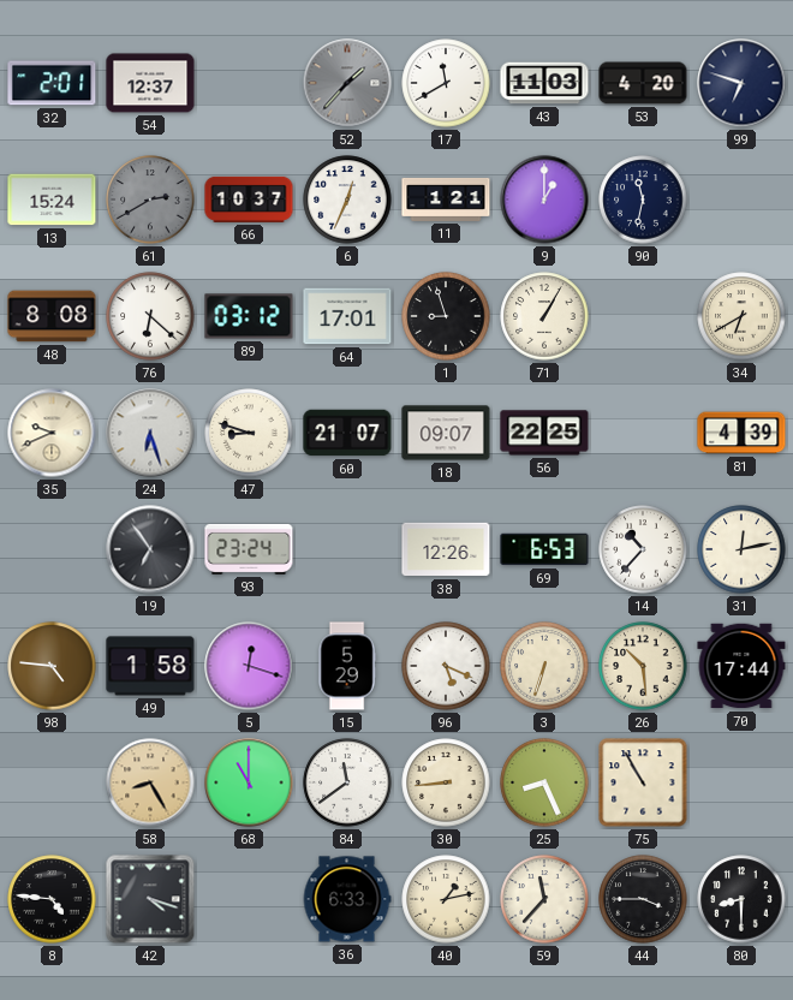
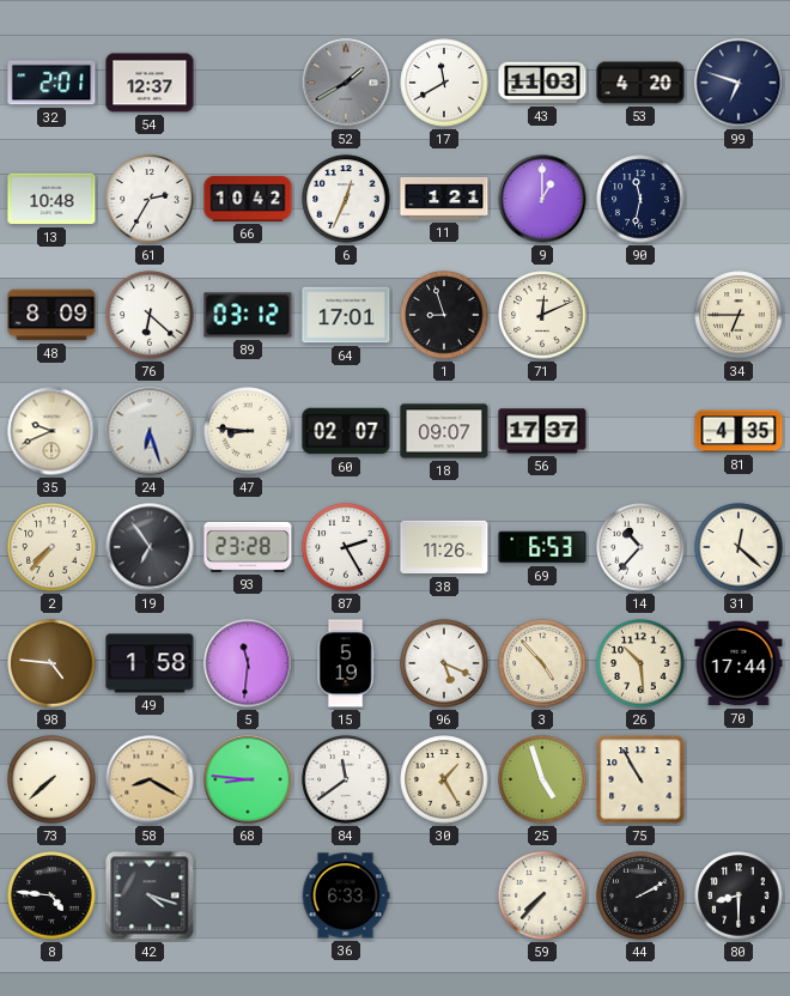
52: 1:37 -> 1:40
13: 15:24 -> 10:48
61: 2:40 -> 2:35
61 dial: grey -> white
66: 10:37 -> 10:42
48: 8:08 -> 8:09
71: 1:05 -> 12:11
34: 6:40 -> 6:45
47: 8:48 -> 8:46
60: 21:07 -> 02:07
56: 22:25 -> 17:37
81: 4:39 -> 4:35
2: none -> 7:37
93: 23:24 -> 23:28
87: none -> 2:25
38: 12:26 -> 11:26
31: 12:13 -> 12:22
5: 12:18 -> 11:31
15: 5:29 -> 5:19
3: 6:33 -> 4:53
73: none -> 7:38
58: 8:25 -> 8:20
68: 11:00 -> 8:46
30: 8:44 -> 1:25
25: 8:26 -> 4:57
40: 1:13 -> none
59: 11:37 -> 7:37
44: 3:45 -> 2:10
